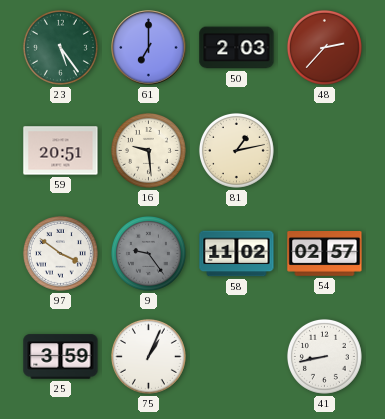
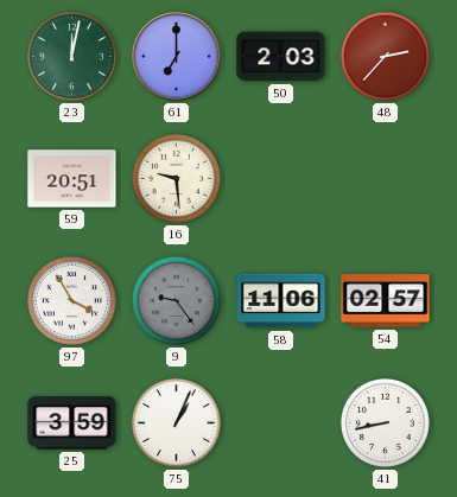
23: 5:24 -> 12:02
81: 1:13 -> none
97: 3:51 -> 3:55
58: 11:02 -> 11:06
